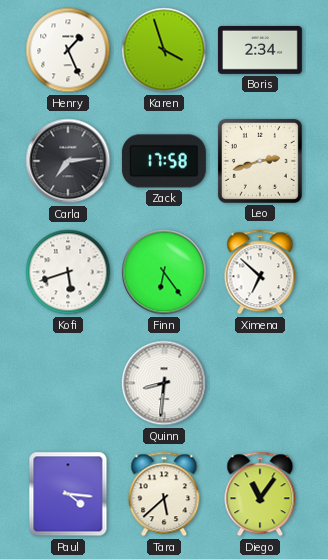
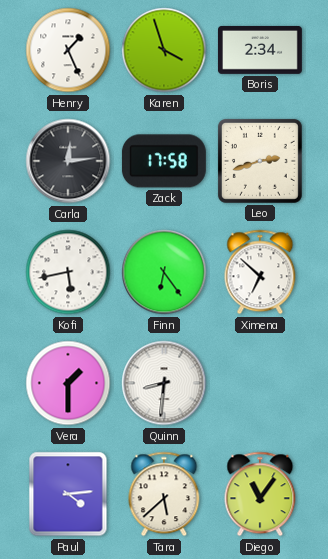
Carla: 7:14 -> 12:14
Kofi: 5:42 -> 5:43
Vera: none -> 1:30
Paul: 4:16 -> 4:14
